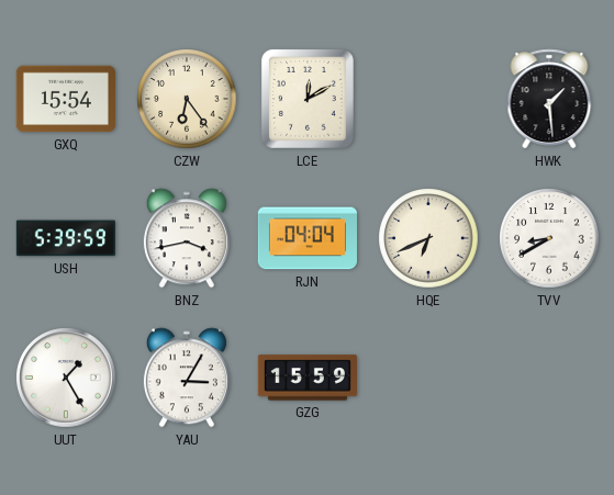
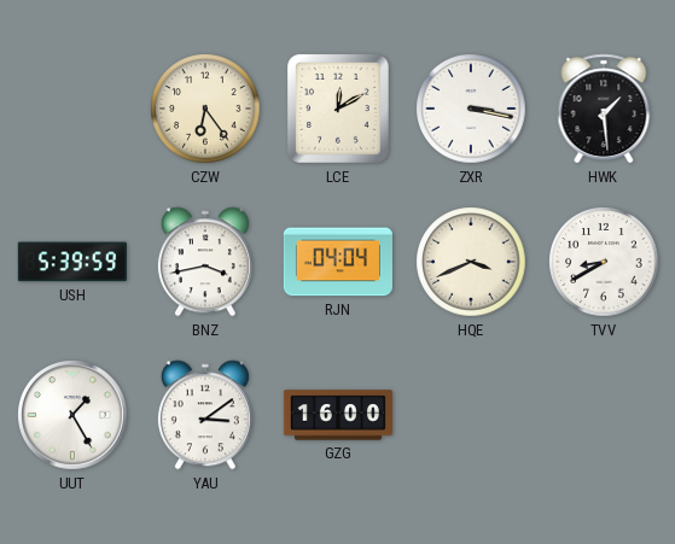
GXQ: 15:54 -> none
ZXR: none -> 3:17
HQE: 6:41 -> 3:41
YAU: 3:05 -> 3:09
GZG: 15:59 -> 16:00
